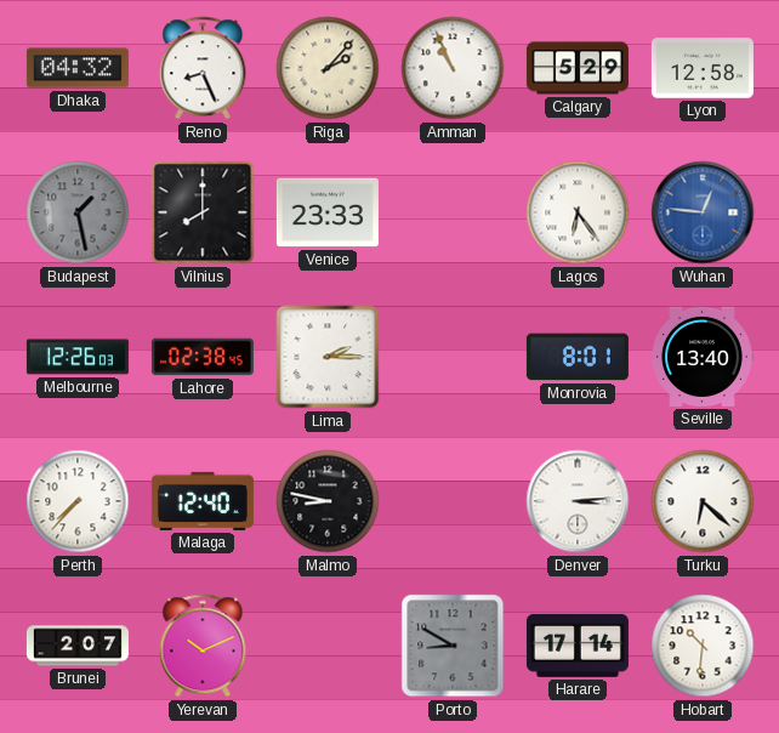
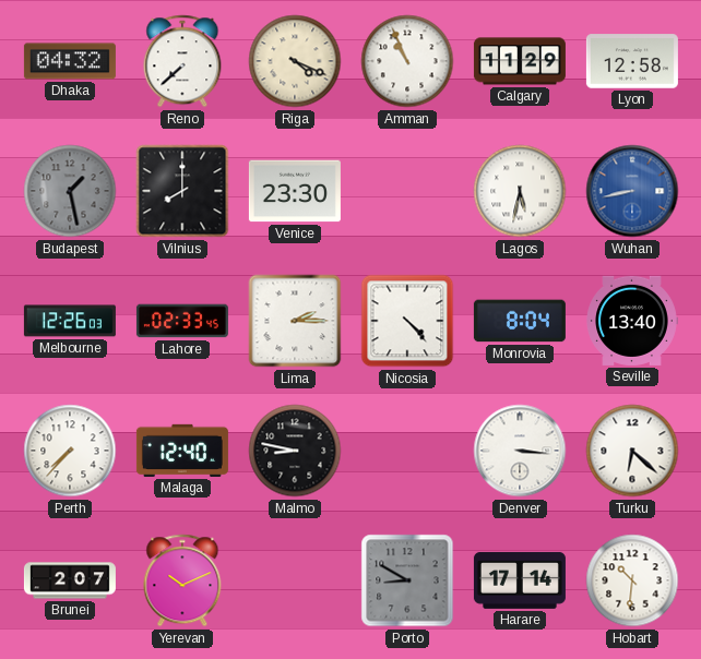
Reno: 8:26 -> 7:38
Riga: 2:07 -> 4:19
Calgary: 5:29 -> 11:29
Venice: 23:33 -> 23:30
Lagos: 6:24 -> 5:32
Wuhan: 12:46 -> 8:43
Lahore: 02:38 -> 02:33
Nicosia: none -> 4:23
Monrovia: 8:01 -> 8:04
Denver: 3:14 -> 3:16
